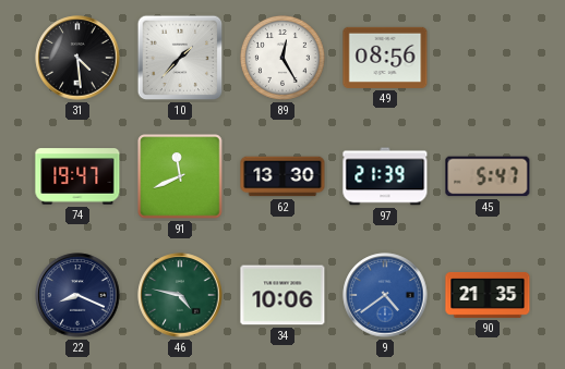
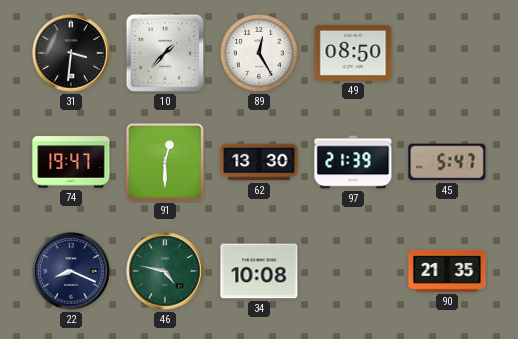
31: 4:29 -> 3:31
49: 08:56 -> 08:50
91: 11:41 -> 12:30
34: 10:06 -> 10:08
9: 4:39 -> none
